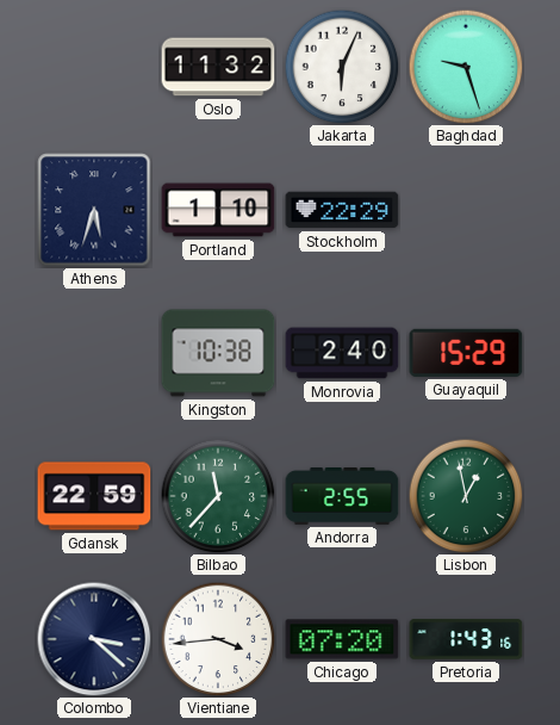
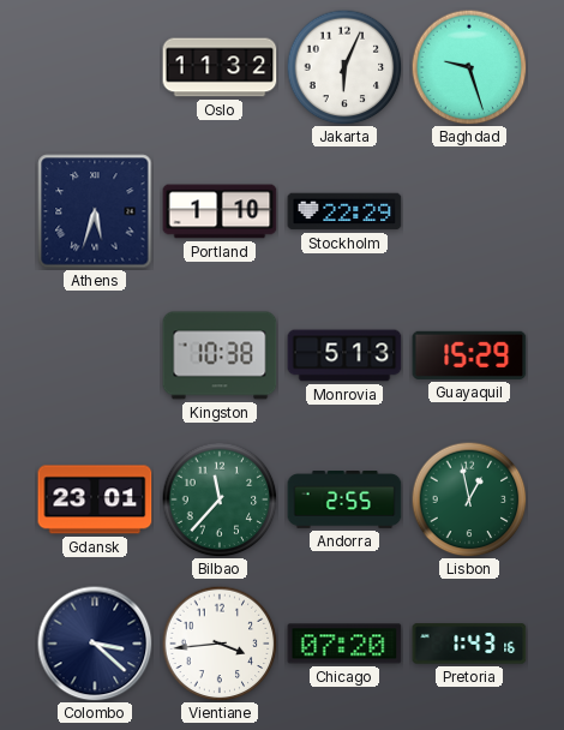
Monrovia: 2:40 -> 5:13
Gdansk: 22:59 -> 23:01
